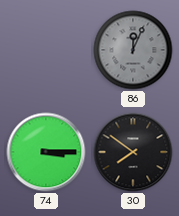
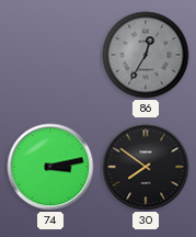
86: 12:04 -> 12:35
74: 3:15 -> 3:13
